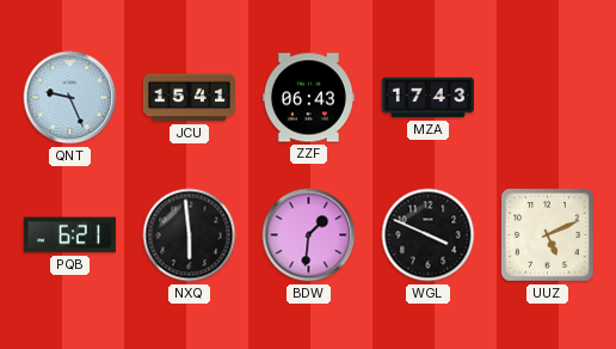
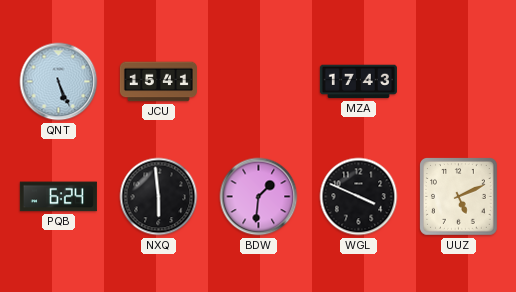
QNT: 9:26 -> 5:26
ZZF: 06:43 -> none
PQB: 6:21 -> 6:24
